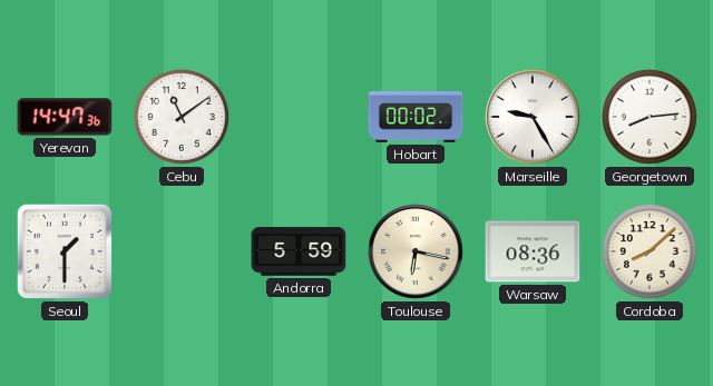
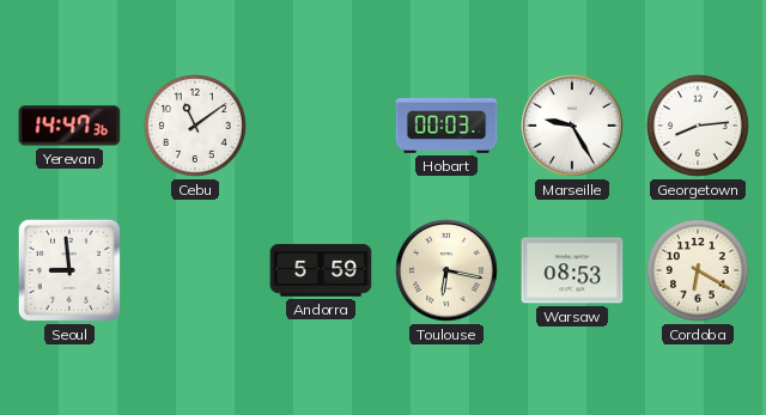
Hobart: 00:02 -> 00:03
Seoul: 1:30 -> 8:59
Warsaw: 08:36 -> 08:53
Cordoba: 8:08 -> 6:20
